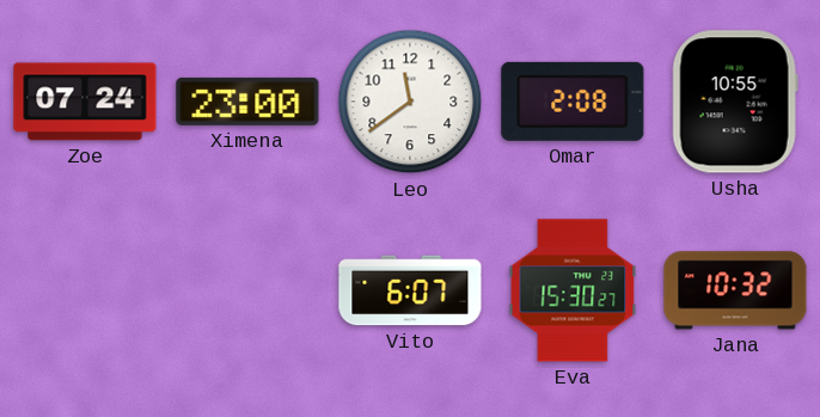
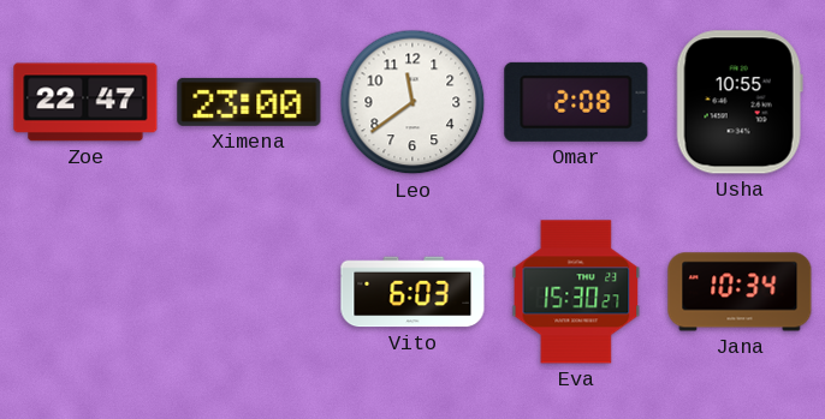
Zoe: 07:24 -> 22:47
Vito: 6:07 -> 6:03
Jana: 10:32 -> 10:34
